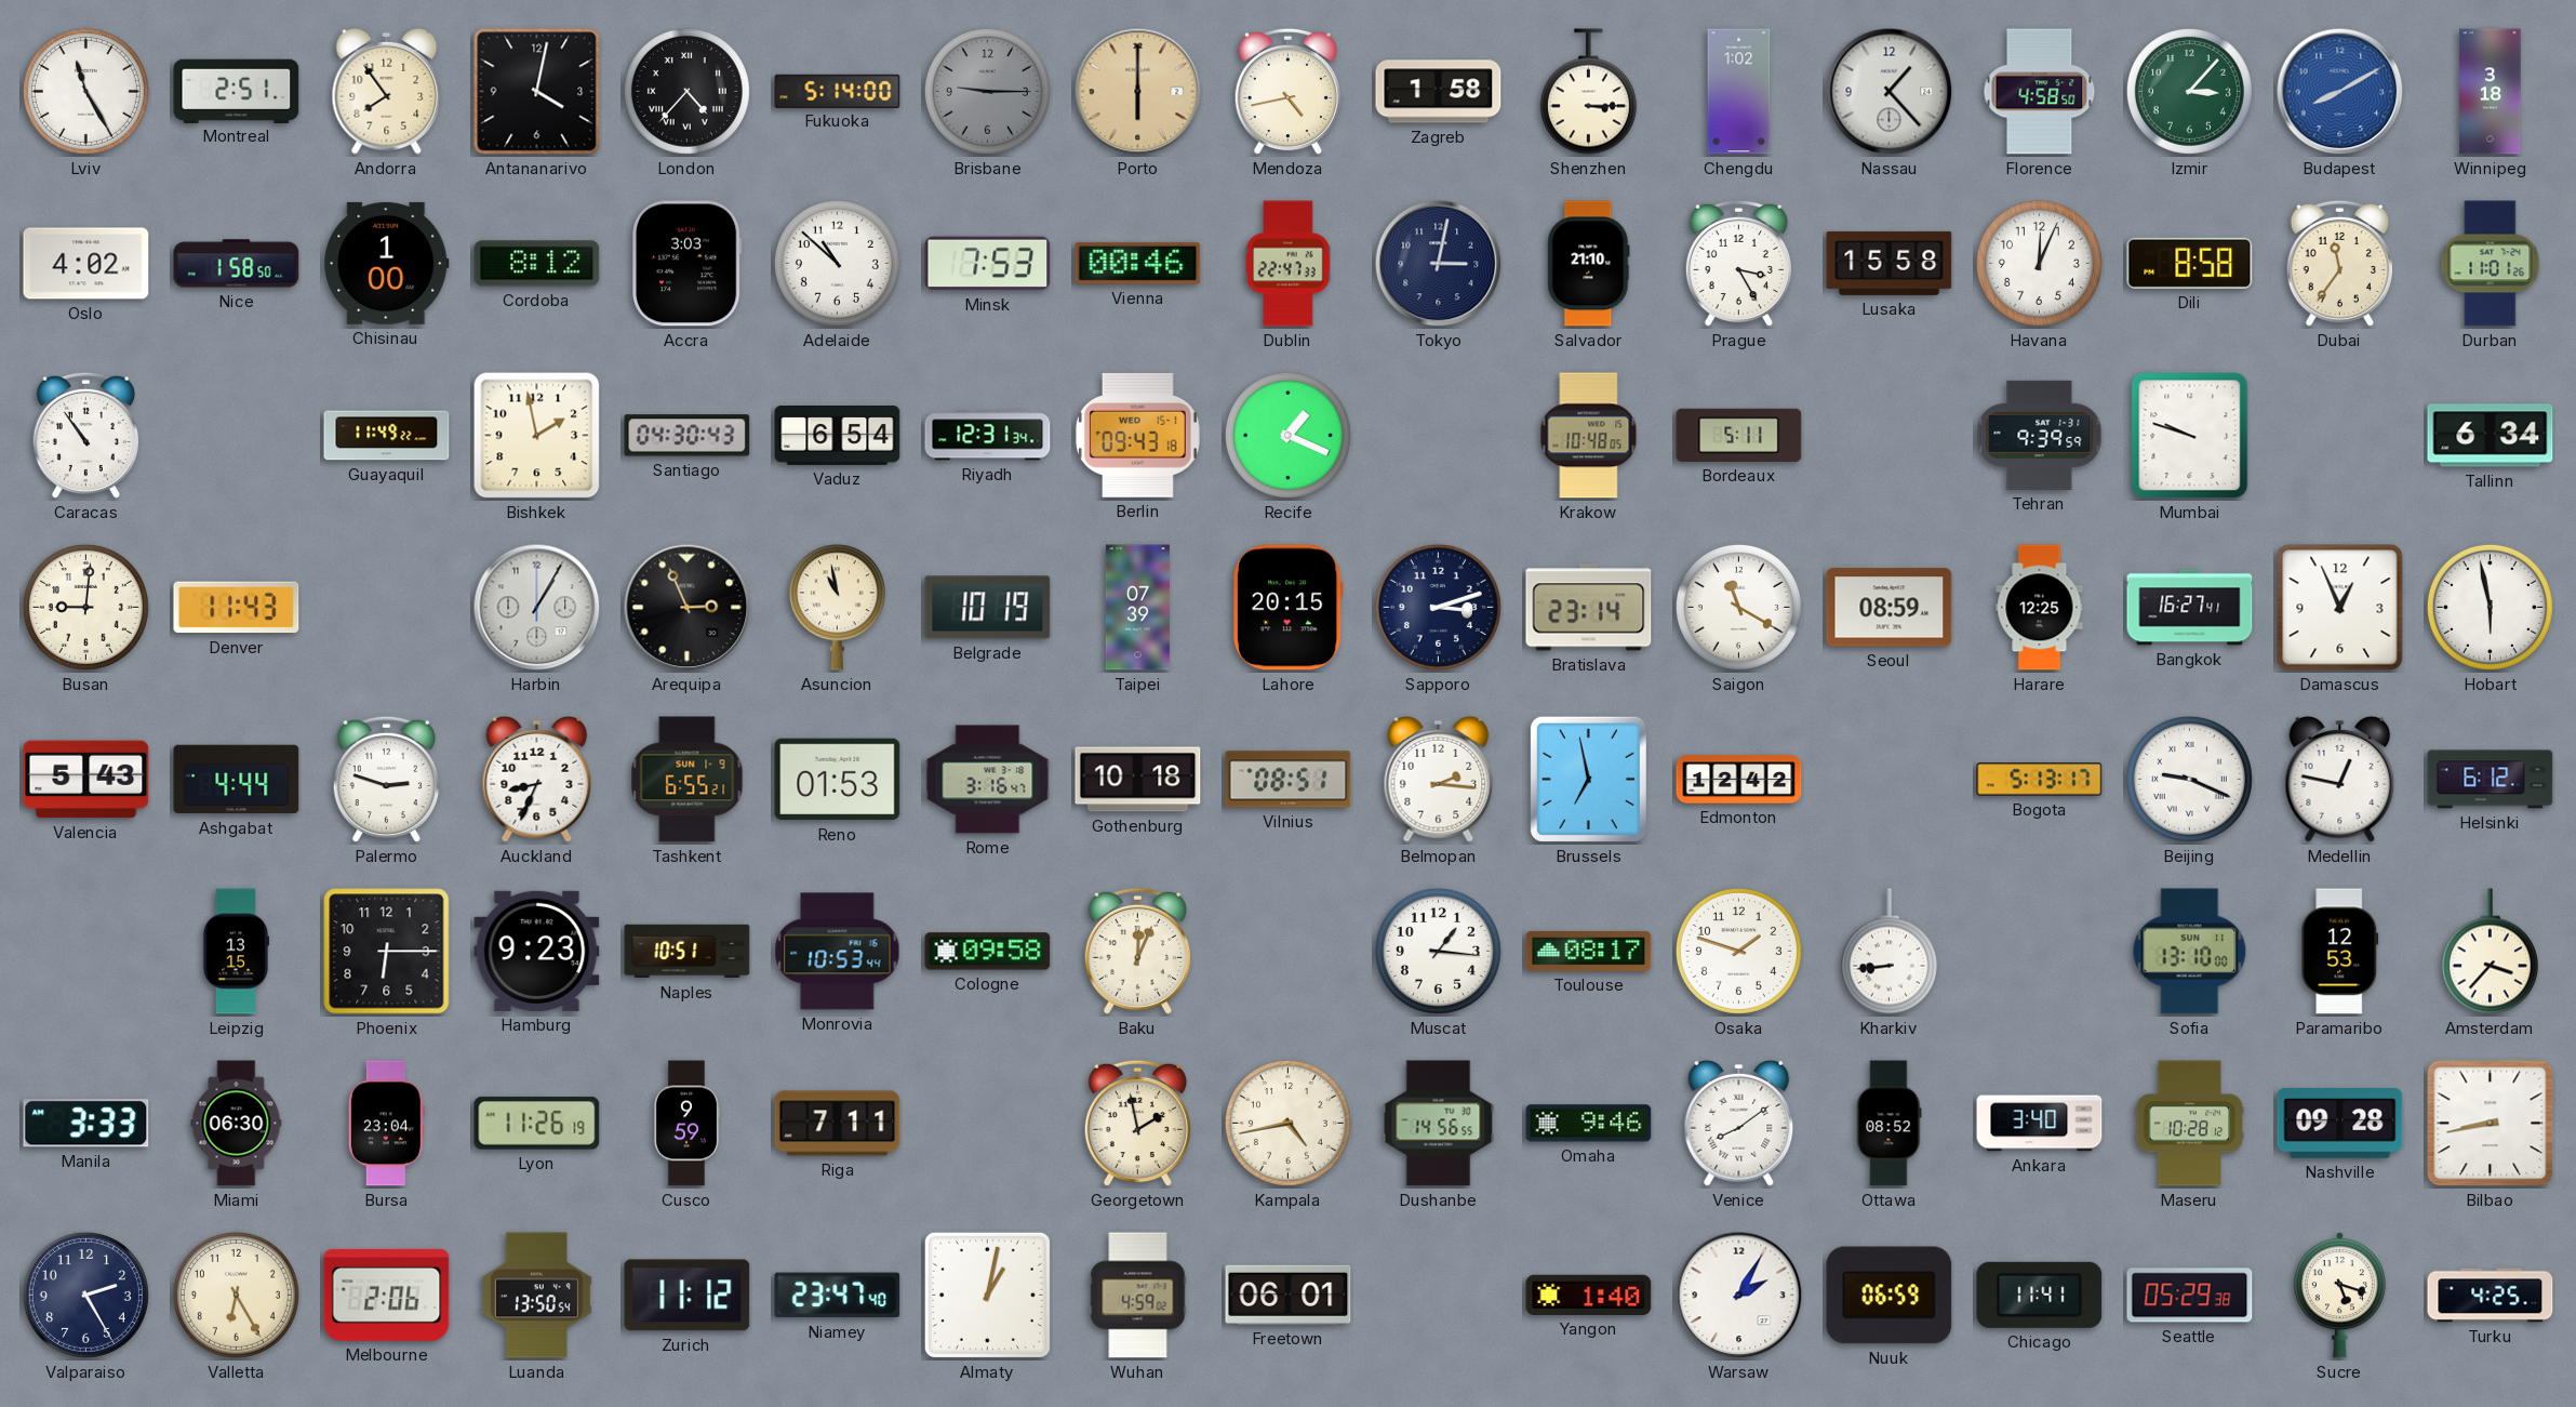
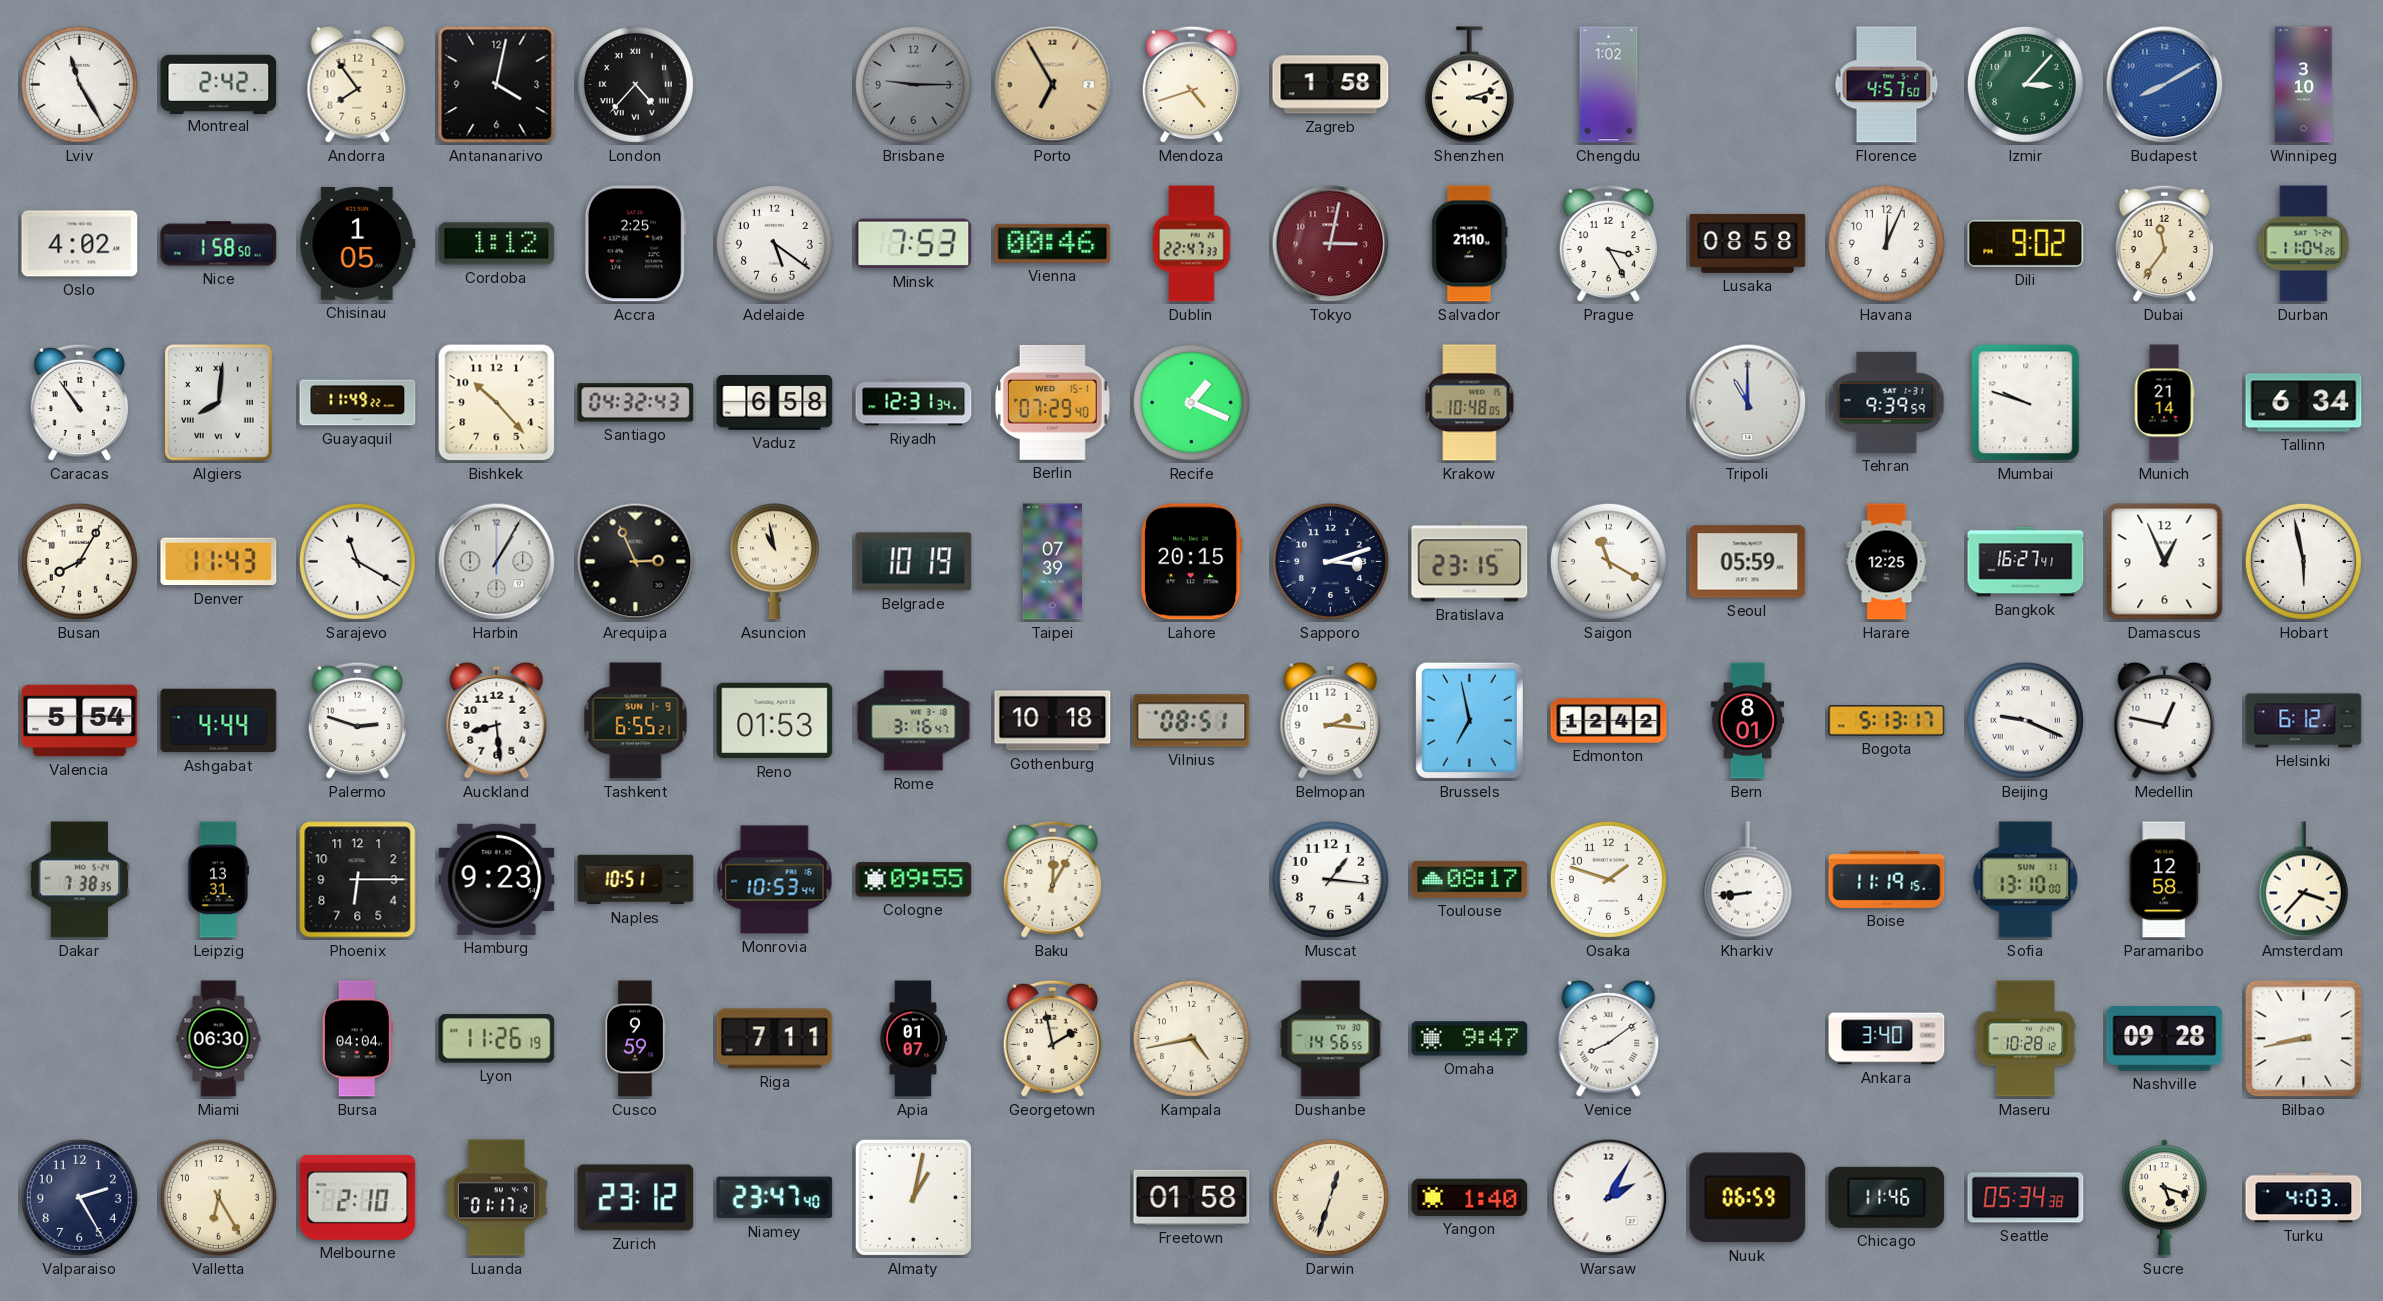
Montreal: 2:51 -> 2:42
Fukuoka: 5:14 -> none
Porto: 6:00 -> 6:55
Mendoza: 4:43 -> 4:42
Shenzhen: 3:15 -> 3:12
Nassau: 1:23 -> none
Florence: 4:58 -> 4:57
Winnipeg: 3:18 -> 3:10
Chisinau: 1:00 -> 1:05
Cordoba: 8:12 -> 1:12
Accra: 3:03 -> 2:25
Adelaide: 10:52 -> 5:21
Tokyo dial: navy -> burgundy
Lusaka: 15:58 -> 08:58
Dili: 8:58 -> 9:02
Durban: 11:01 -> 11:04
Algiers: none -> 8:01
Bishkek: 1:58 -> 10:23
Santiago: 04:30 -> 04:32
Vaduz: 6:54 -> 6:58
Berlin: 09:43 -> 07:29
Bordeaux: 5:11 -> none
Tripoli: none -> 11:00
Munich: none -> 21:14
Busan: 9:01 -> 8:05
Sarajevo: none -> 11:20
Bratislava: 23:14 -> 23:15
Seoul: 08:59 -> 05:59
Valencia: 5:43 -> 5:54
Auckland: 8:34 -> 8:29
Bern: none -> 8:01
Dakar: none -> 7:38
Leipzig: 13:15 -> 13:31
Cologne: 09:58 -> 09:55
Baku: 12:04 -> 12:05
Boise: none -> 11:19
Paramaribo: 12:53 -> 12:58
Manila: 3:33 -> none
Bursa: 23:04 -> 04:04
Apia: none -> 01:07
Omaha: 9:46 -> 9:47
Ottawa: 08:52 -> none
Melbourne: 2:06 -> 2:10
Luanda: 13:50 -> 01:17
Zurich: 11:12 -> 23:12
Wuhan: 4:59 -> none
Freetown: 06:01 -> 01:58
Darwin: none -> 12:33
Chicago: 11:41 -> 11:46
Seattle: 05:29 -> 05:34
Turku: 4:25 -> 4:03
